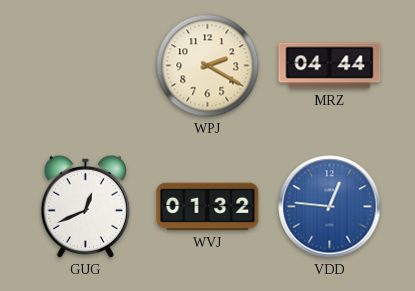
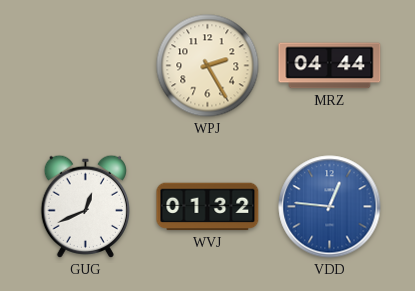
WPJ: 2:20 -> 2:25
